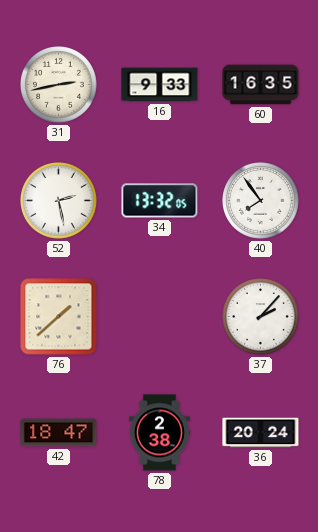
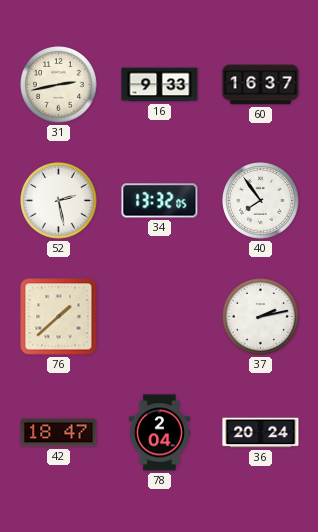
60: 16:35 -> 16:37
37: 2:07 -> 2:13
78: 2:38 -> 2:04
